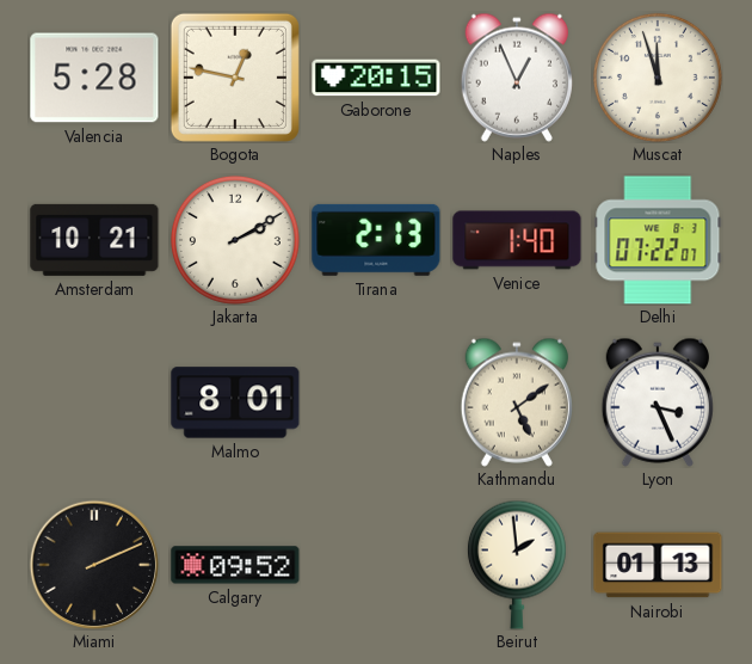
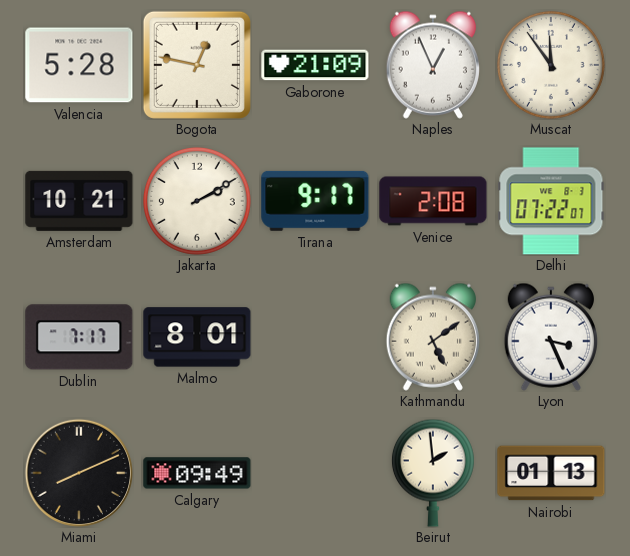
Gaborone: 20:15 -> 21:09
Muscat: 11:57 -> 11:54
Tirana: 2:13 -> 9:17
Venice: 1:40 -> 2:08
Dublin: none -> 7:17
Miami: 2:11 -> 8:11
Calgary: 09:52 -> 09:49
